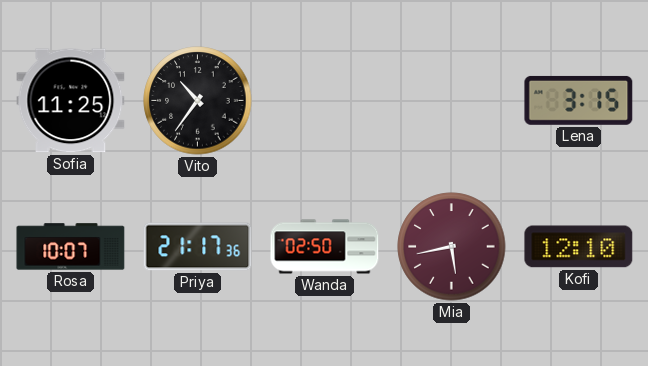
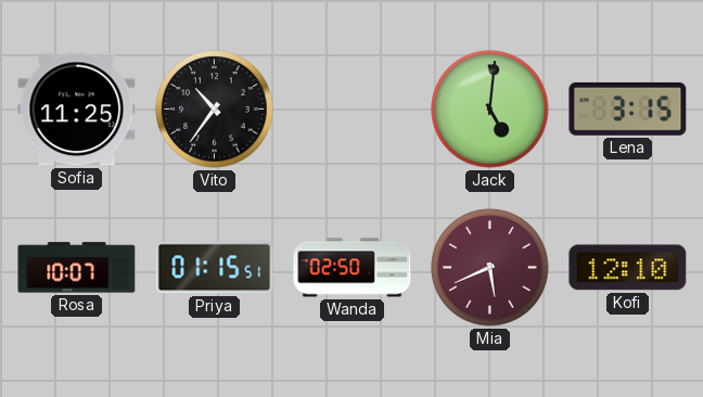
Jack: none -> 5:01
Priya: 21:17 -> 01:15
Mia: 5:43 -> 5:41
